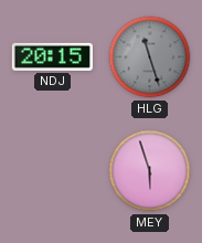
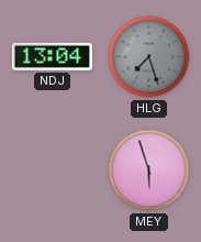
NDJ: 20:15 -> 13:04
HLG: 11:27 -> 7:27
